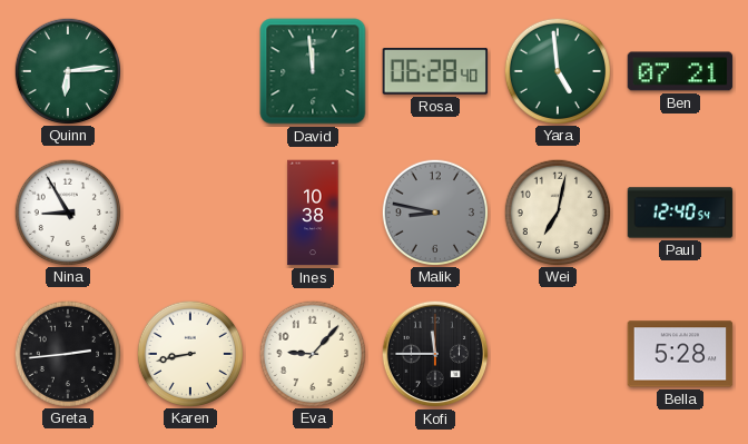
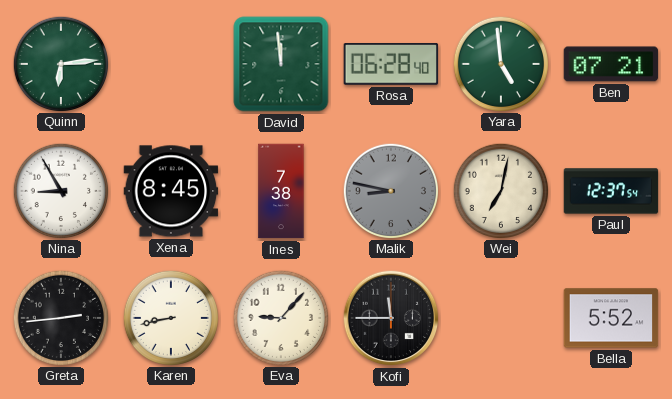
Xena: none -> 8:45
Ines: 10:38 -> 7:38
Paul: 12:40 -> 12:37
Bella: 5:28 -> 5:52
